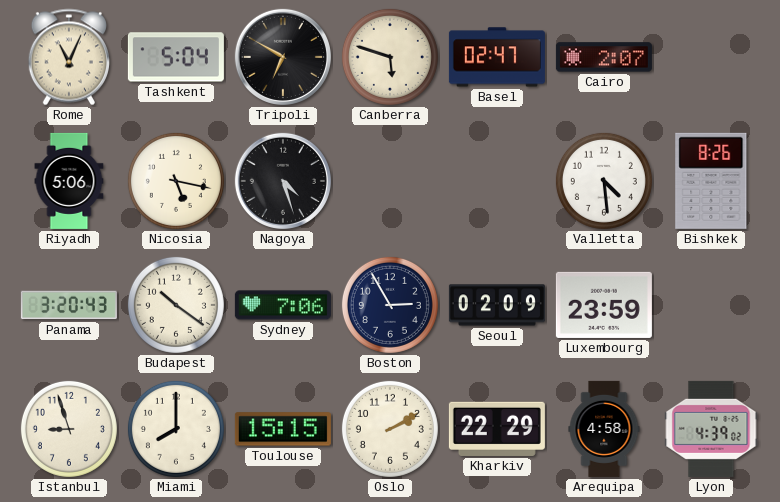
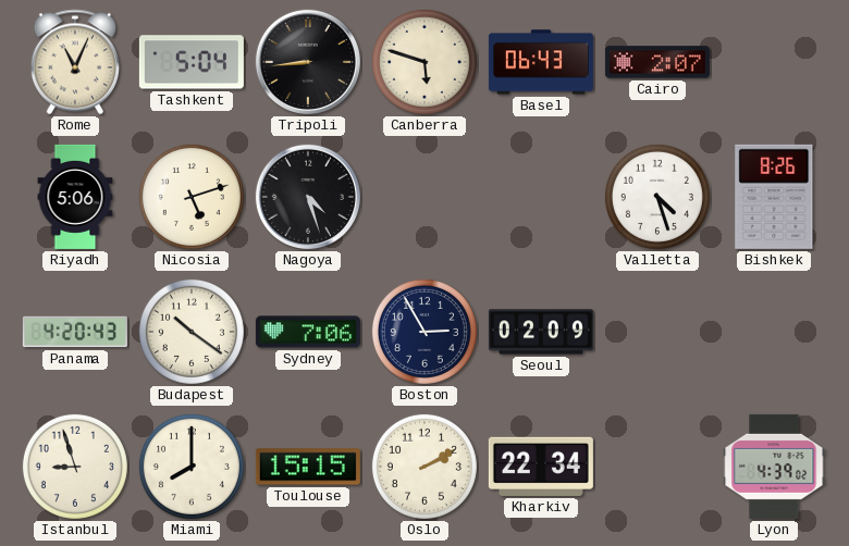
Tripoli: 6:50 -> 8:44
Basel: 02:47 -> 06:43
Nicosia: 5:17 -> 5:12
Valletta: 4:29 -> 4:27
Panama: 3:20 -> 4:20
Luxembourg: 23:59 -> none
Kharkiv: 22:29 -> 22:34
Arequipa: 4:58 -> none
